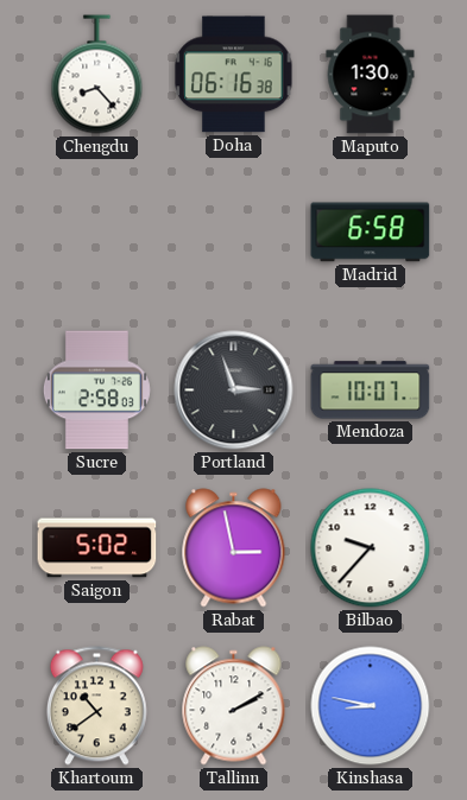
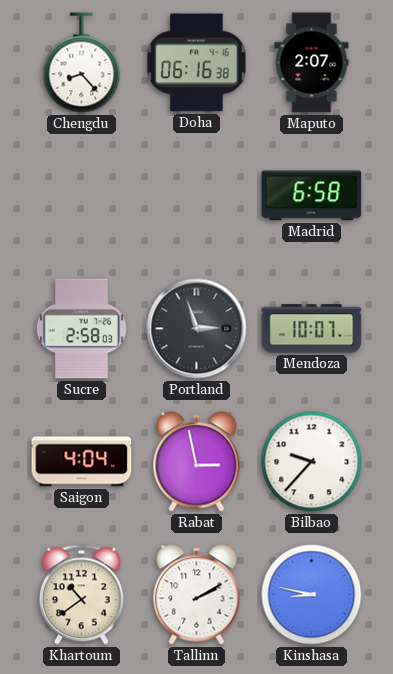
Maputo: 1:30 -> 2:07
Saigon: 5:02 -> 4:04
